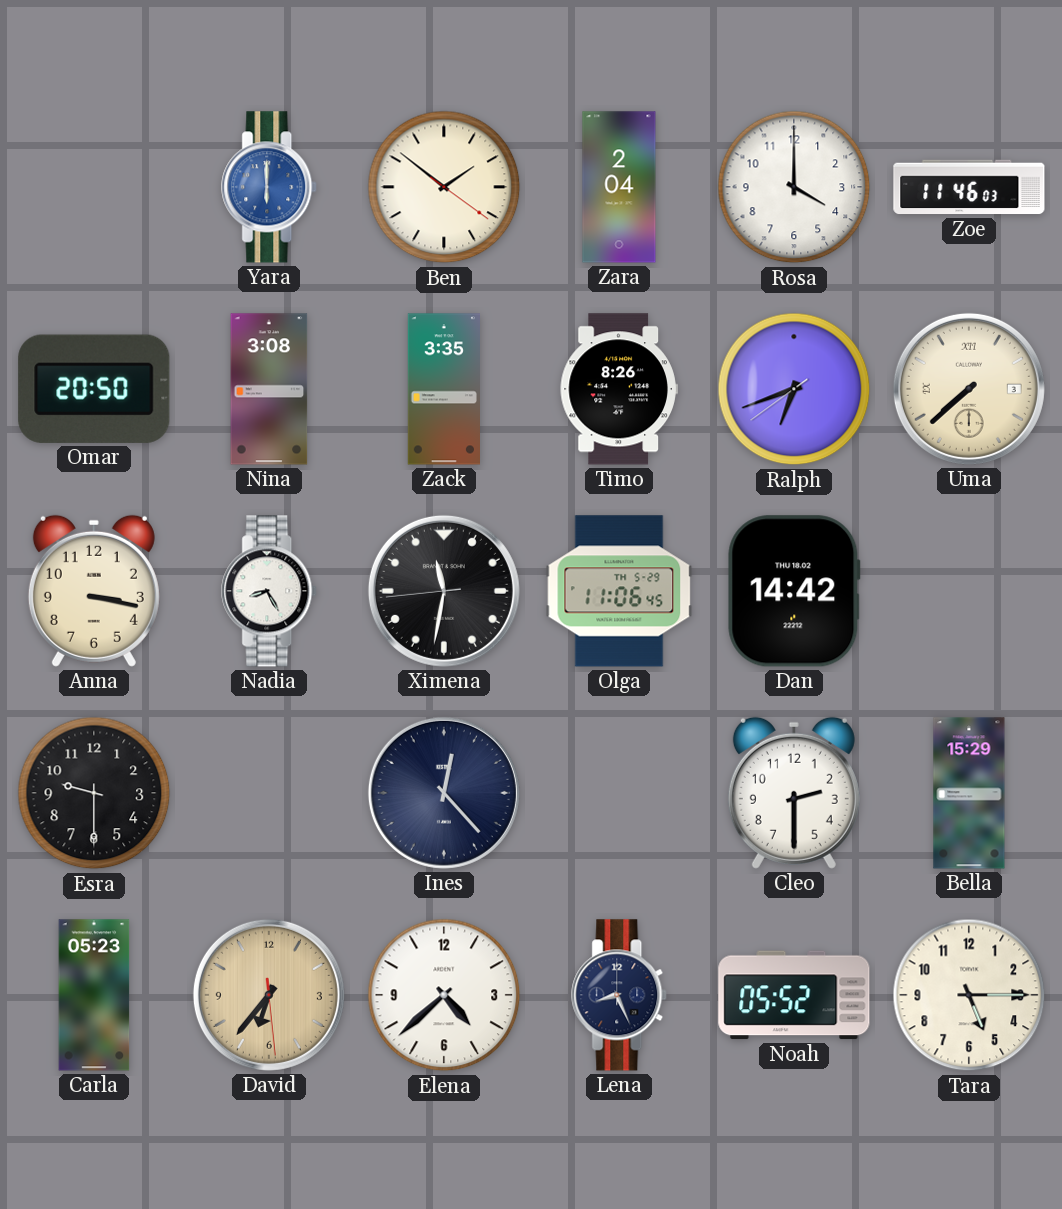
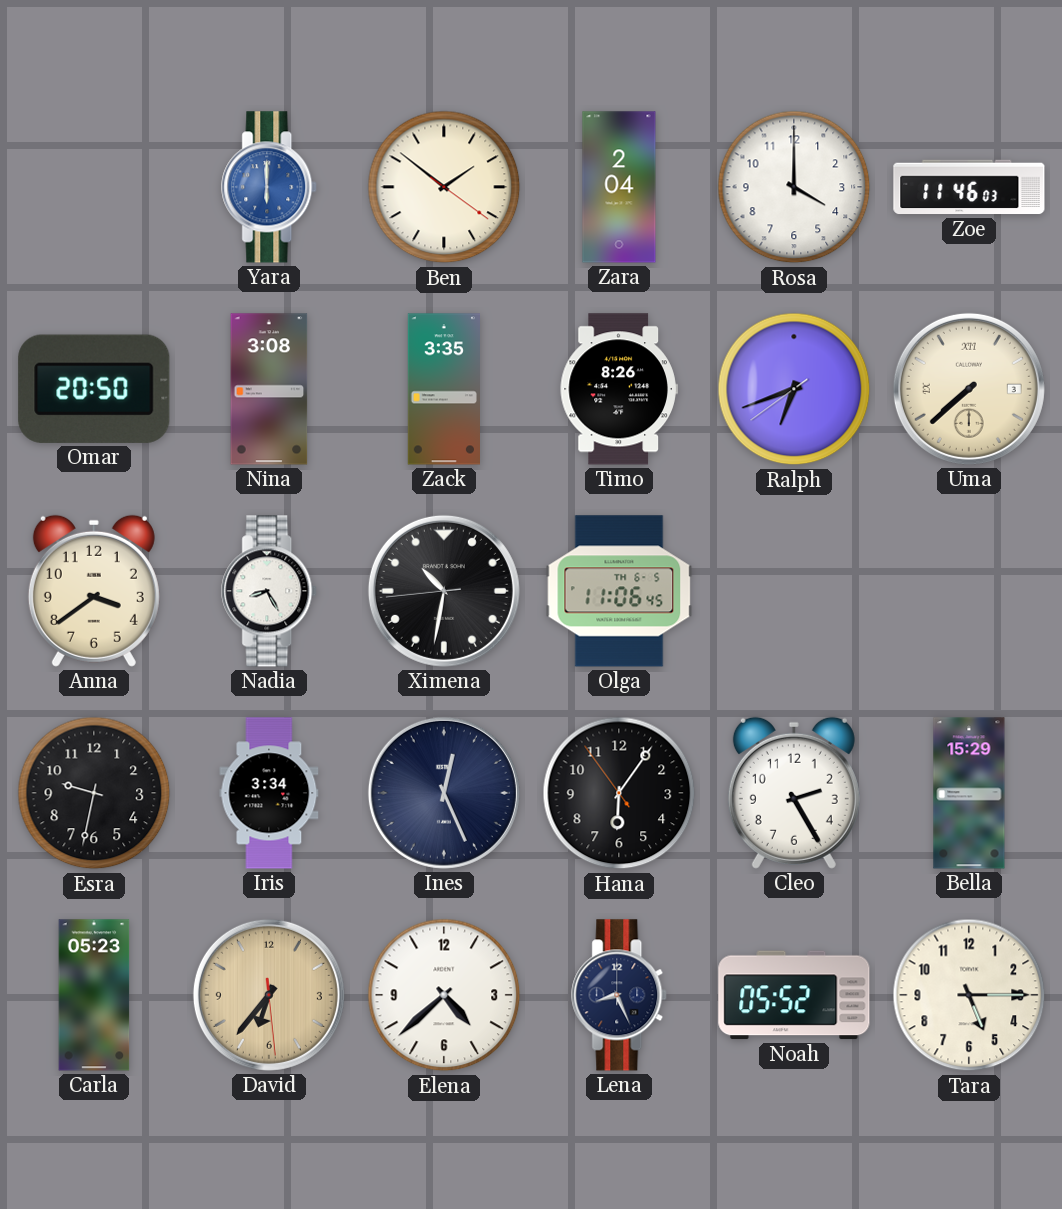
Anna: 3:17 -> 3:39
Ximena: 11:31 -> 10:31
Olga date: TH 5-29 -> TH 6-5
Dan: 14:42 -> none
Esra: 9:30 -> 9:32
Iris: none -> 3:34
Ines: 12:23 -> 12:26
Hana: none -> 6:05
Cleo: 2:30 -> 2:25
